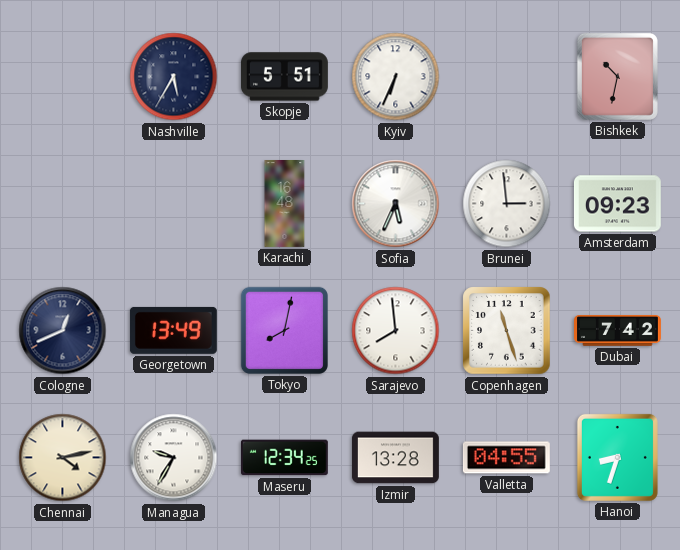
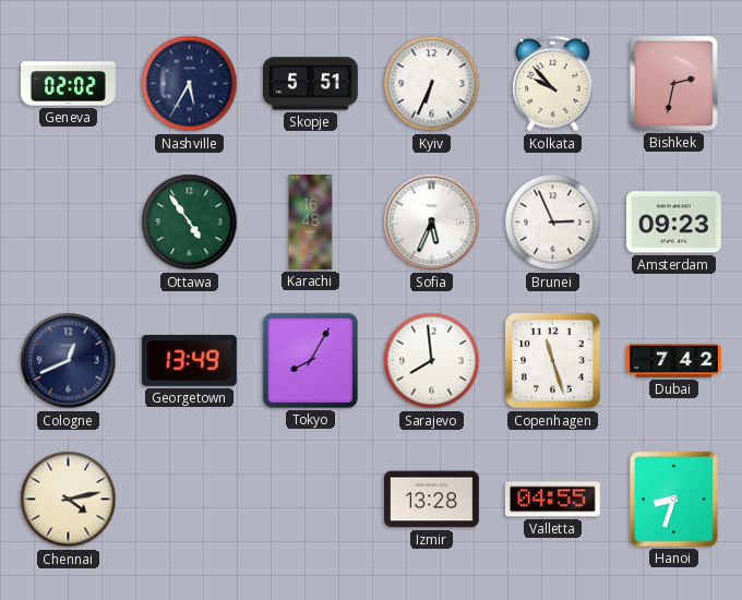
Geneva: none -> 02:02
Kolkata: none -> 9:53
Bishkek: 10:32 -> 2:32
Ottawa: none -> 4:54
Brunei: 2:59 -> 2:56
Tokyo: 8:02 -> 8:05
Managua: 9:35 -> none
Maseru: 12:34 -> none
